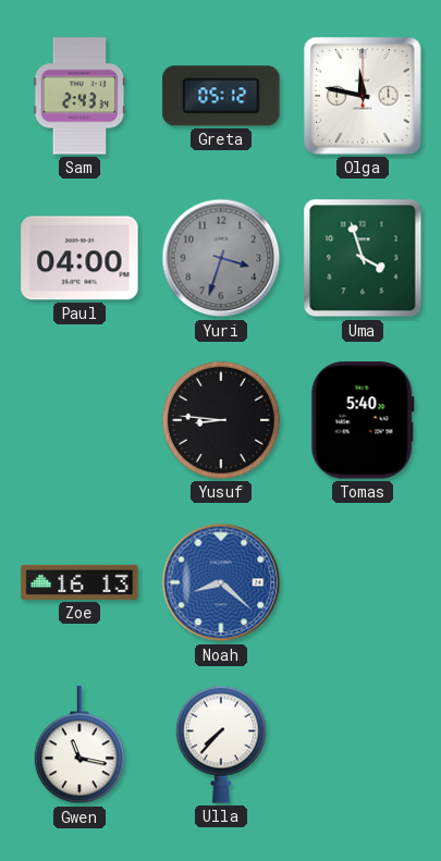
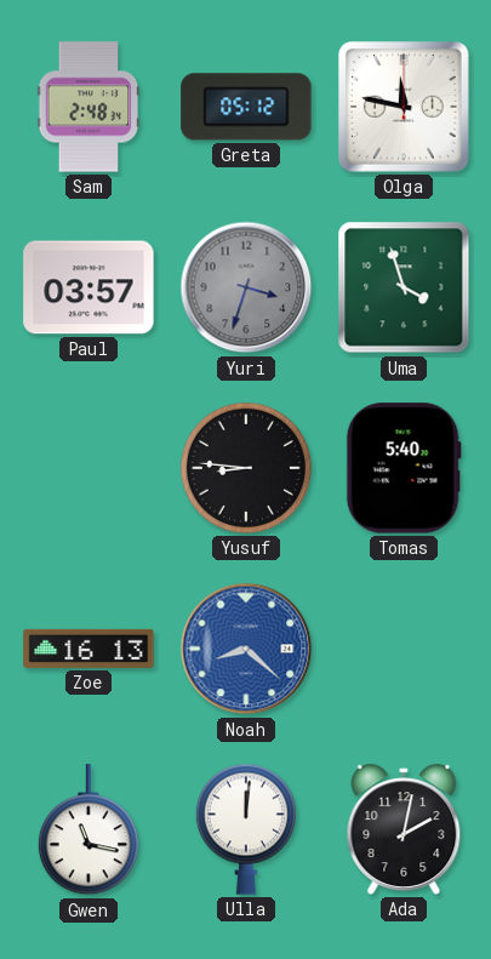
Sam: 2:43 -> 2:48
Paul: 04:00 -> 03:57
Ulla: 7:37 -> 12:01
Ada: none -> 2:02
